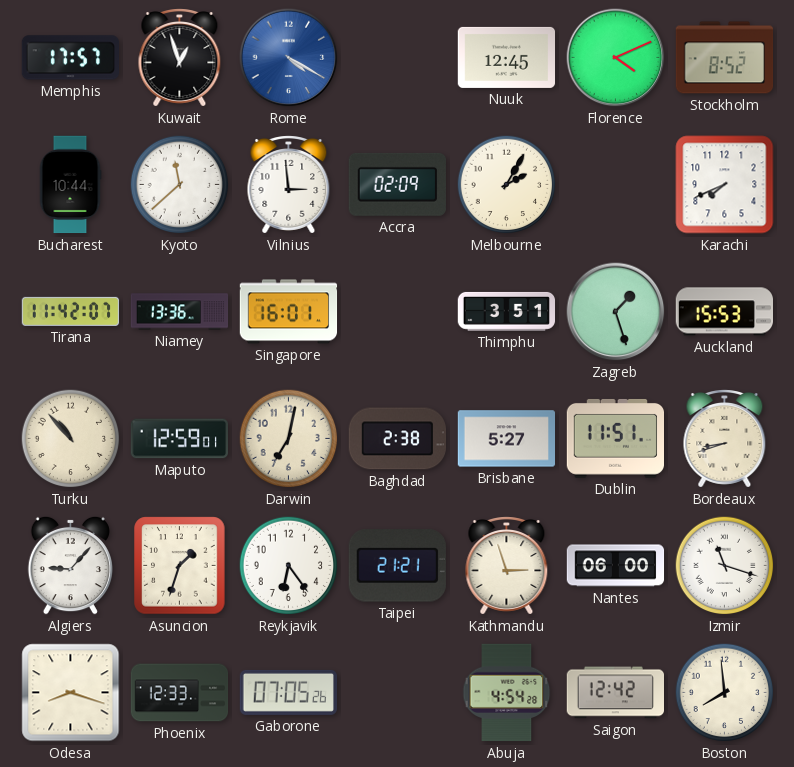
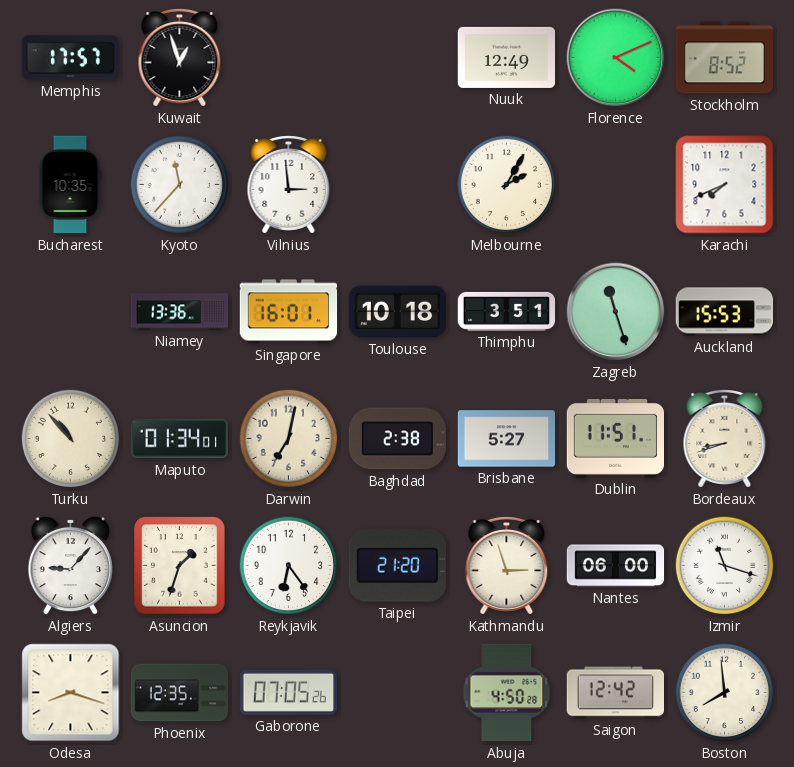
Rome: 4:20 -> none
Nuuk: 12:45 -> 12:49
Bucharest: 10:44 -> 10:35
Kyoto: 11:38 -> 11:37
Accra: 02:09 -> none
Tirana: 11:42 -> none
Toulouse: none -> 10:18
Zagreb: 1:27 -> 11:27
Maputo: 12:59 -> 01:34
Taipei: 21:21 -> 21:20
Phoenix: 12:33 -> 12:35
Abuja: 4:54 -> 4:50
